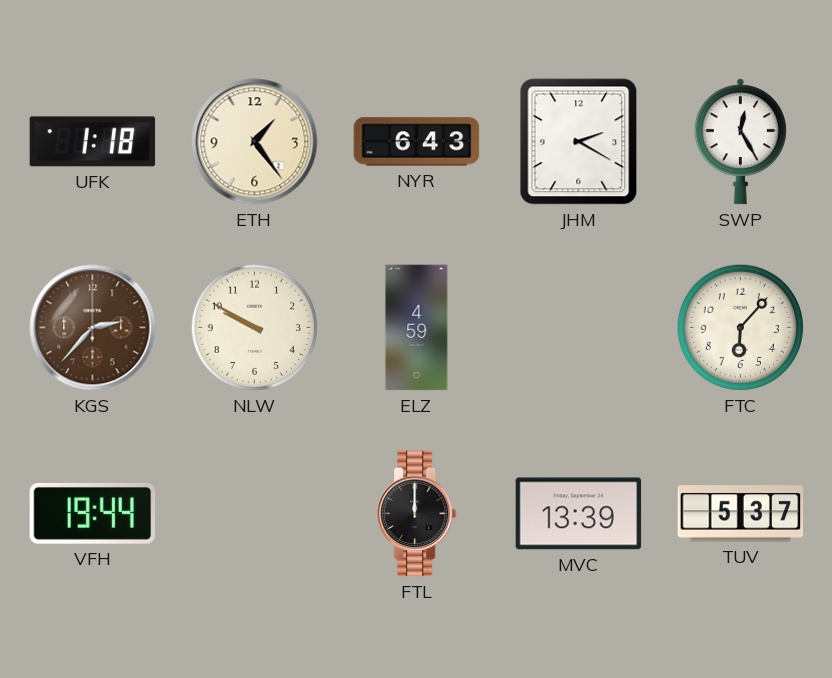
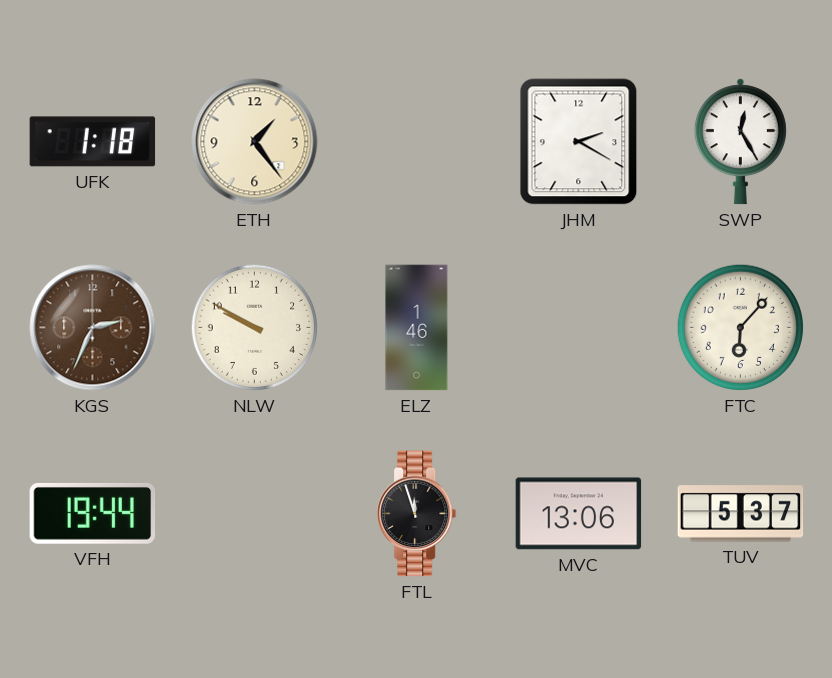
NYR: 6:43 -> none
KGS: 2:37 -> 2:34
ELZ: 4:59 -> 1:46
FTL: 12:00 -> 11:57
MVC: 13:39 -> 13:06
